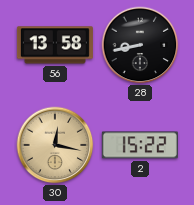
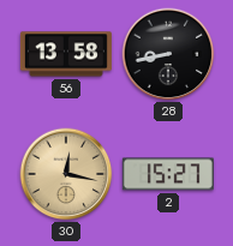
2: 15:22 -> 15:27
